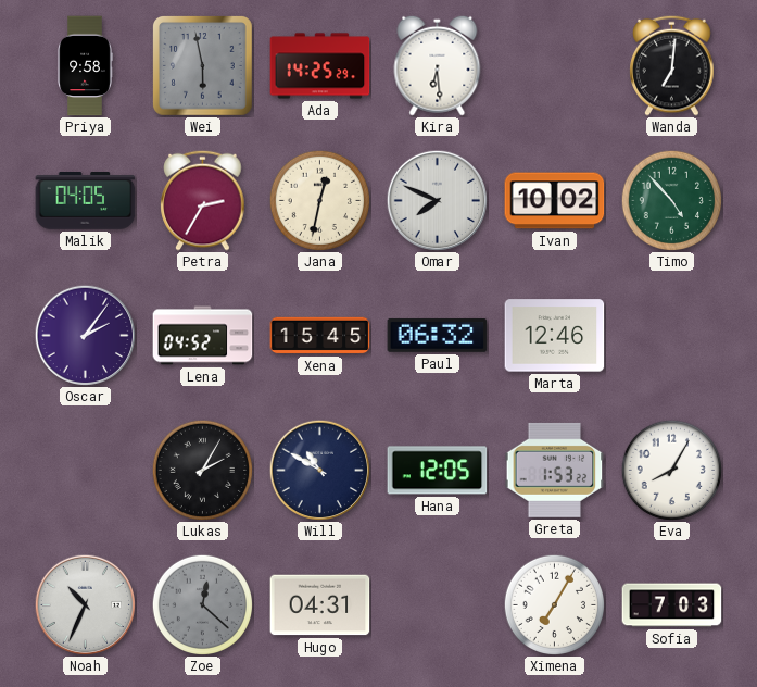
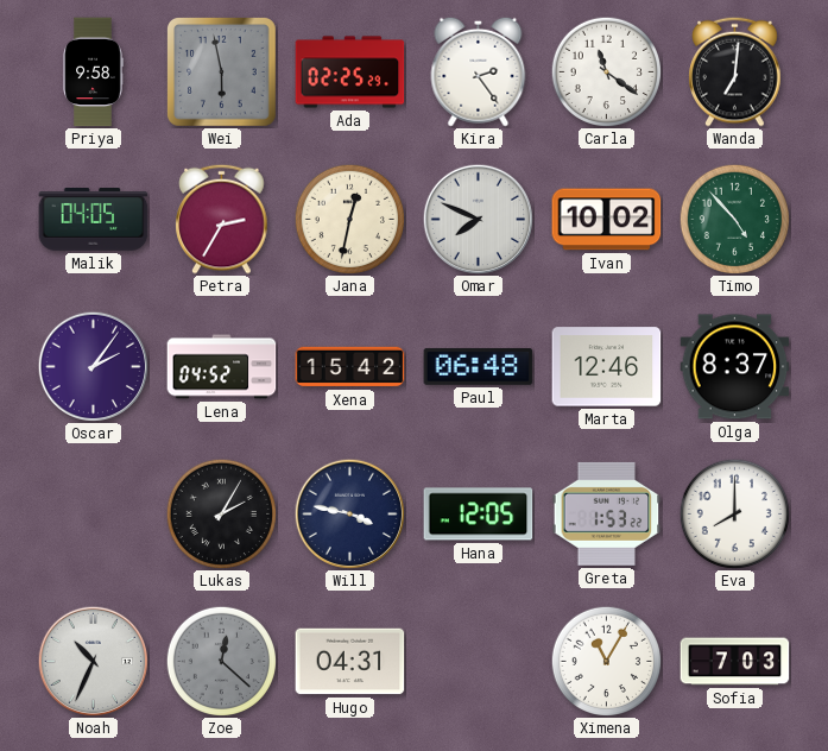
Ada: 14:25 -> 02:25
Kira: 6:29 -> 2:24
Carla: none -> 11:21
Xena: 15:45 -> 15:42
Paul: 06:32 -> 06:48
Olga: none -> 8:37
Will: 10:50 -> 3:47
Eva: 8:05 -> 8:00
Ximena: 7:05 -> 11:05
